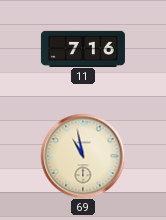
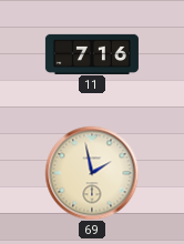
69: 10:58 -> 1:58
